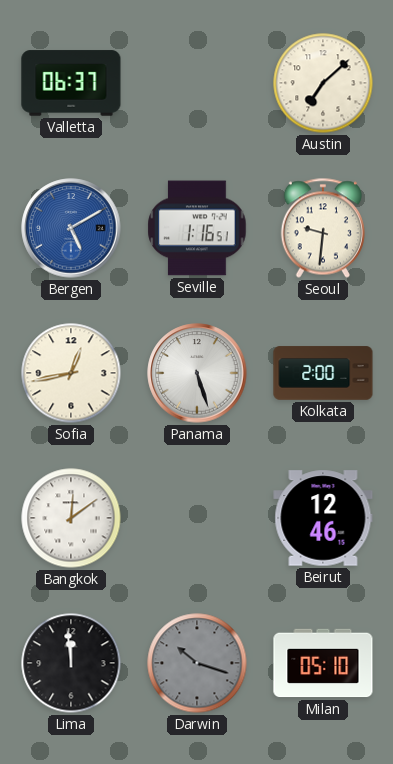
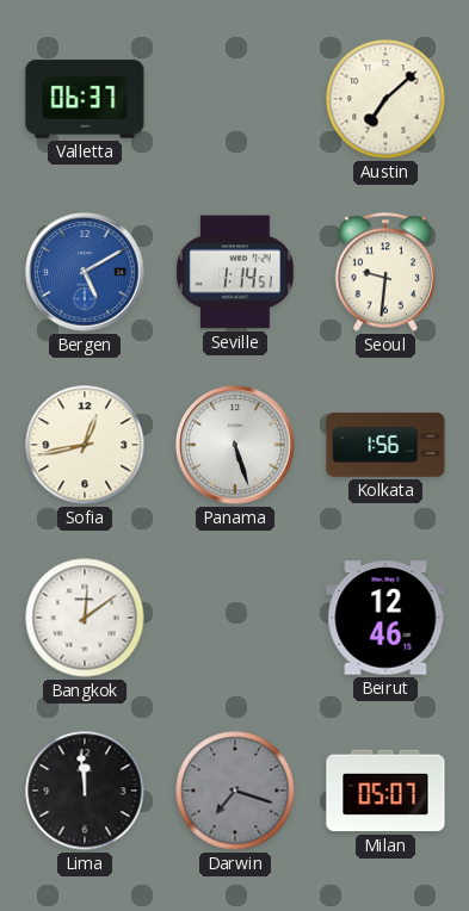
Seville: 1:16 -> 1:14
Kolkata: 2:00 -> 1:56
Darwin: 10:18 -> 7:18
Milan: 05:10 -> 05:07
